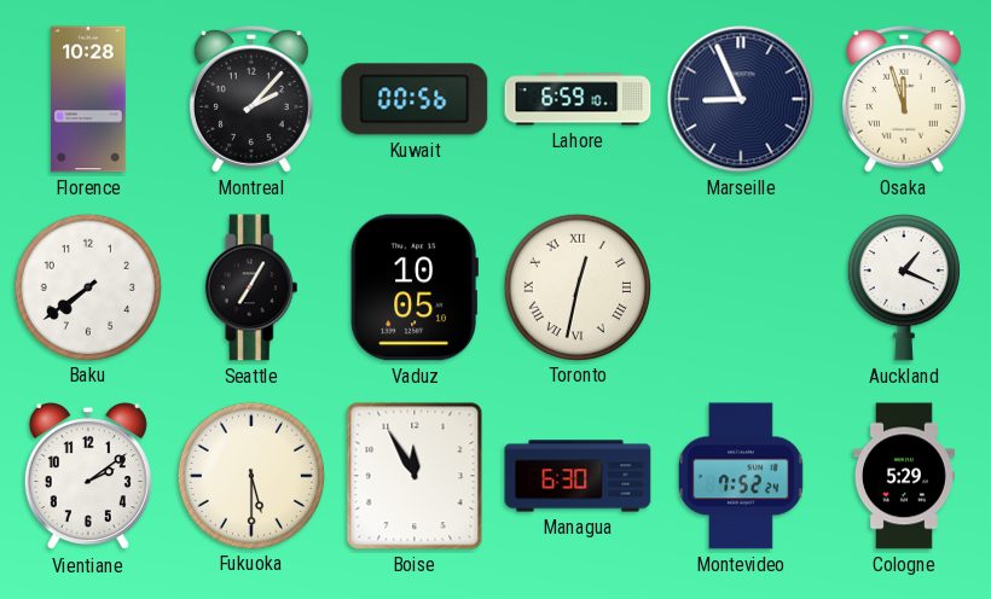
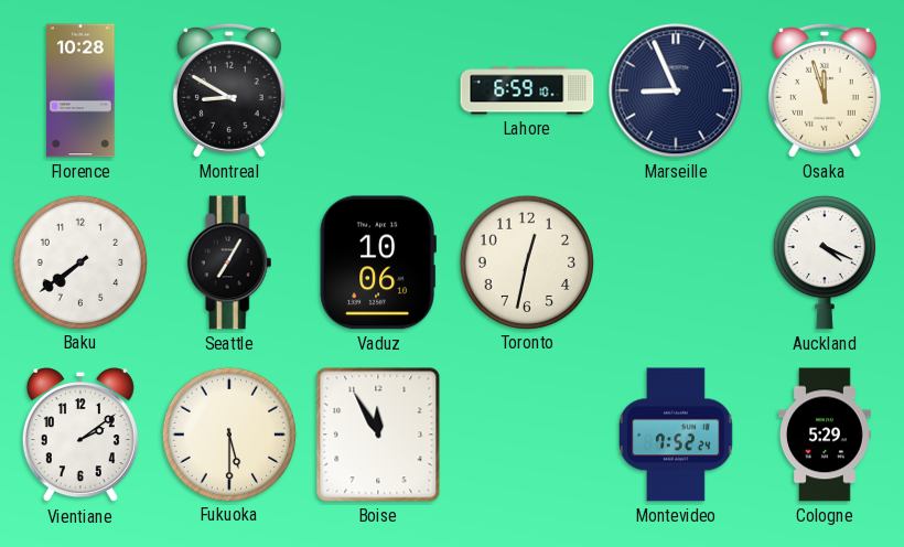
Montreal: 2:07 -> 8:50
Kuwait: 00:56 -> none
Vaduz: 10:05 -> 10:06
Toronto numerals: Roman -> Arabic
Auckland: 1:19 -> 4:19
Managua: 6:30 -> none
